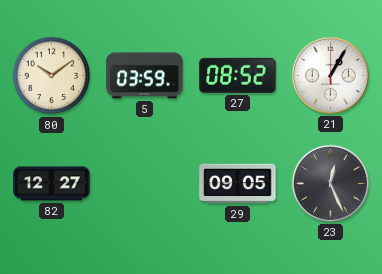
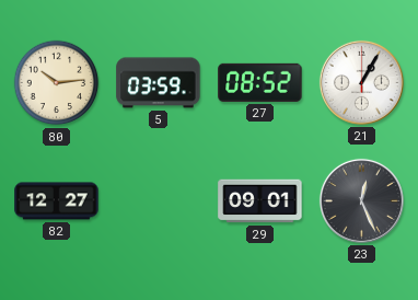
80: 10:09 -> 10:14
29: 09:05 -> 09:01
